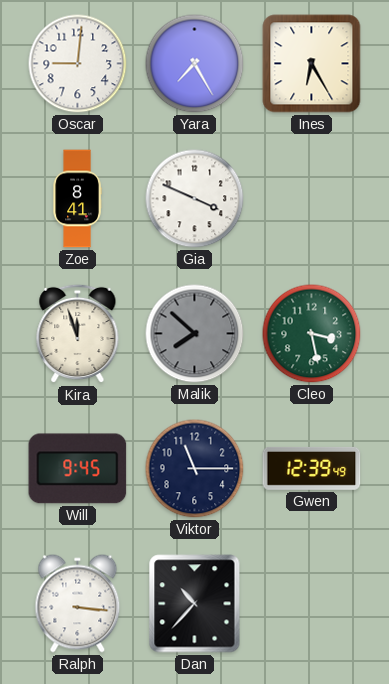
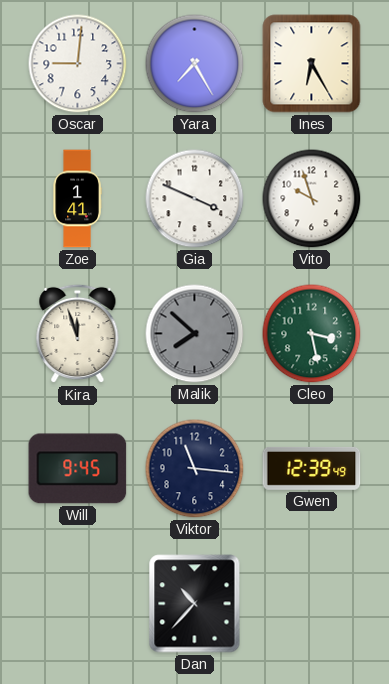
Zoe: 8:41 -> 1:41
Vito: none -> 9:57
Viktor: 11:15 -> 11:16
Ralph: 3:16 -> none
